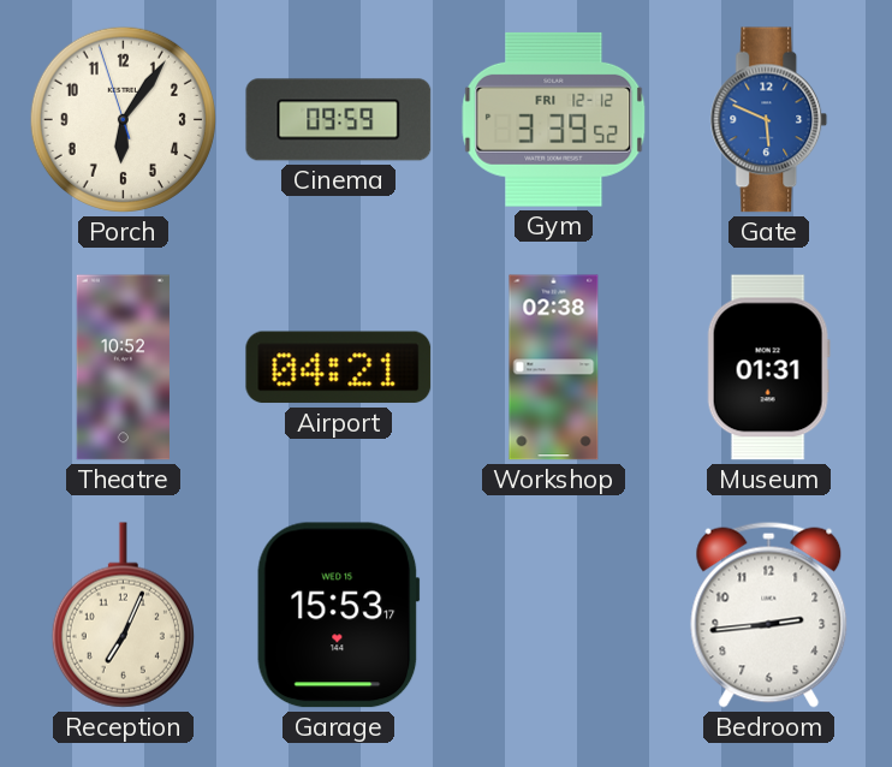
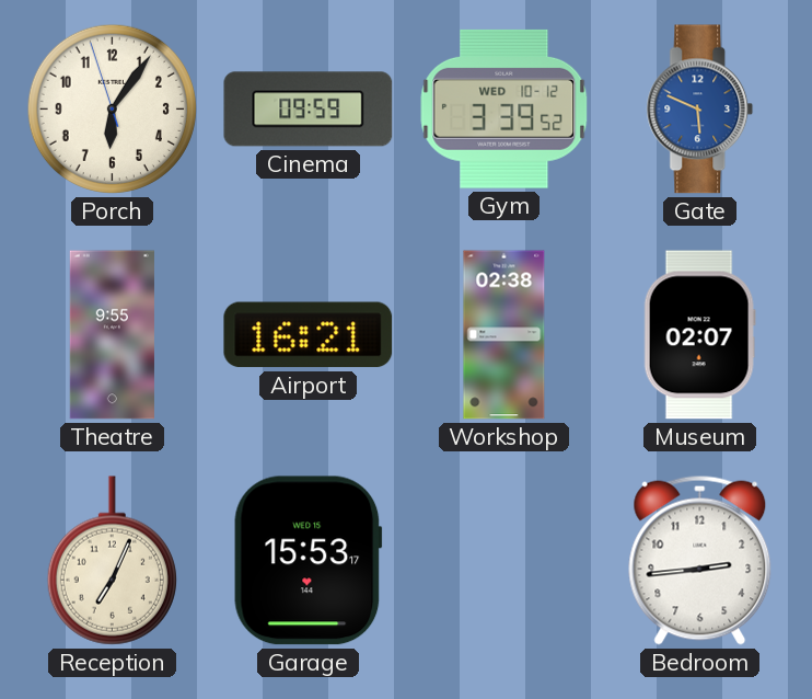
Gym date: FRI 12-12 -> WED 10-12
Theatre: 10:52 -> 9:55
Airport: 04:21 -> 16:21
Museum: 01:31 -> 02:07
